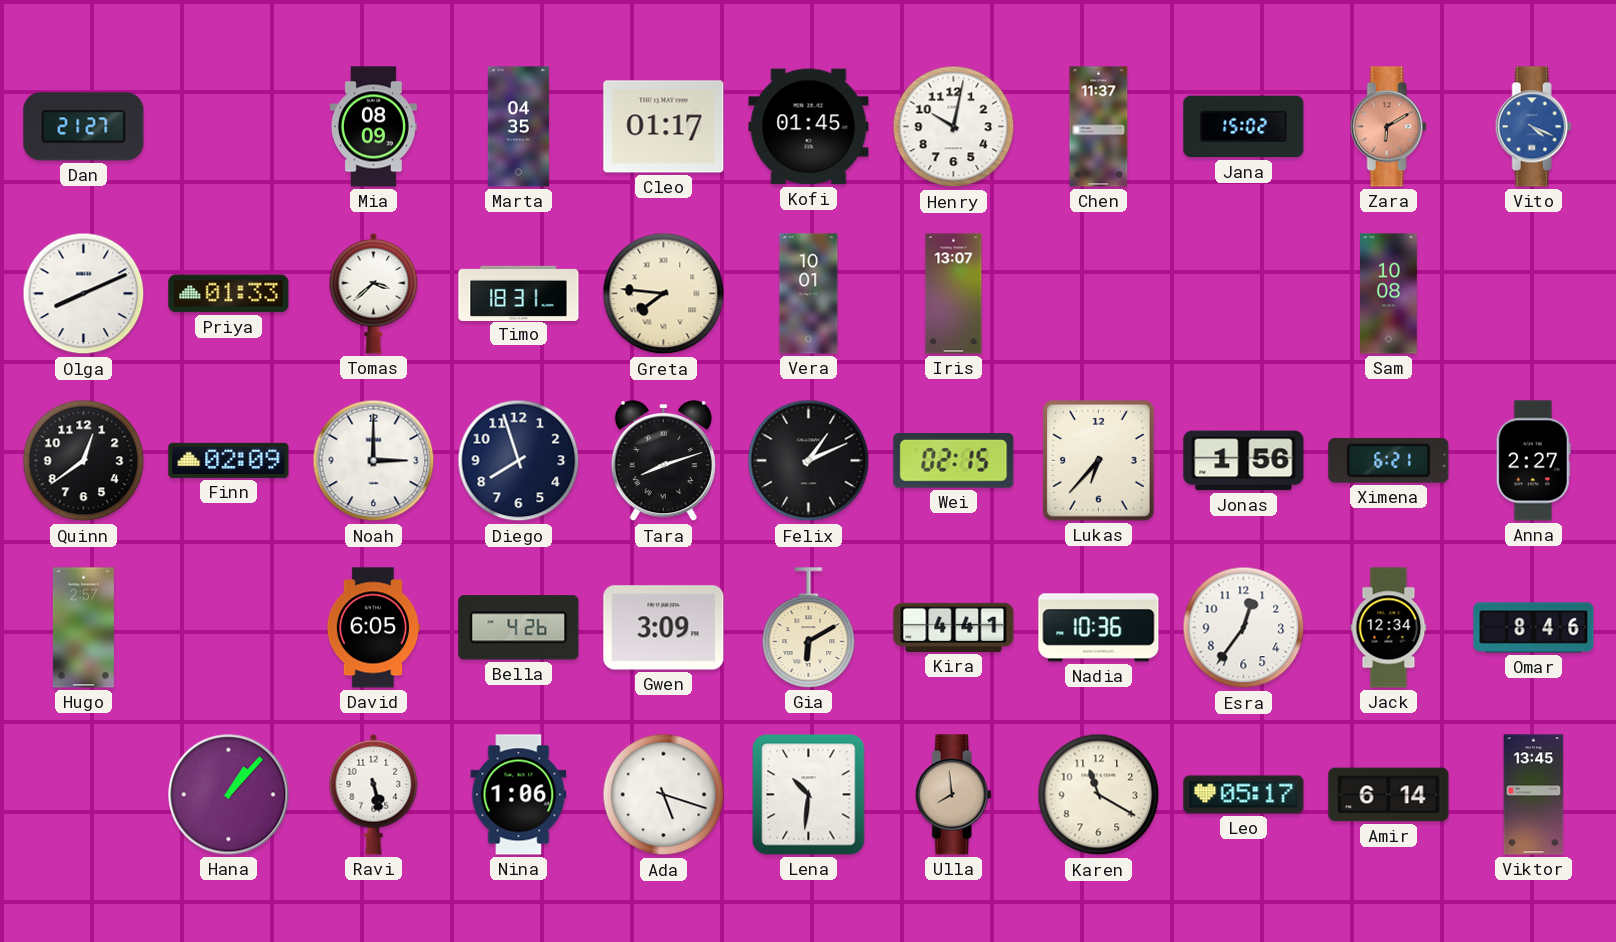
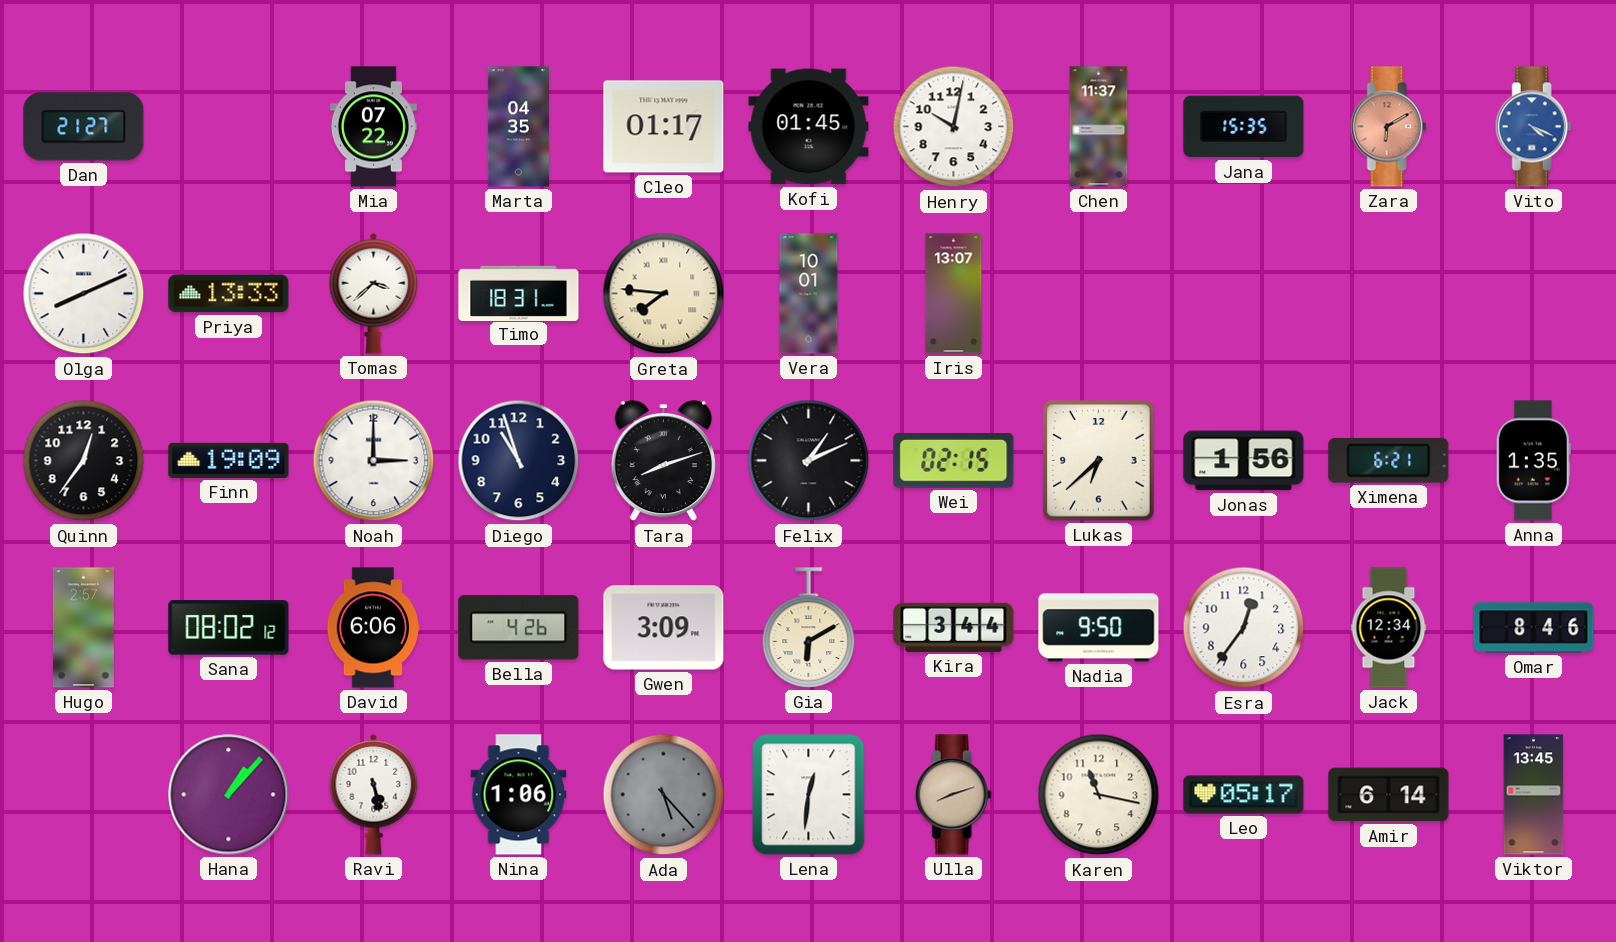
Mia: 08:09 -> 07:22
Jana: 15:02 -> 15:35
Priya: 01:33 -> 13:33
Sam: 10:08 -> none
Quinn: 12:39 -> 12:36
Finn: 02:09 -> 19:09
Diego: 7:57 -> 10:57
Lukas: 6:37 -> 6:38
Anna: 2:27 -> 1:35
Sana: none -> 08:02
David: 6:05 -> 6:06
Kira: 4:41 -> 3:44
Nadia: 10:36 -> 9:50
Ada: 5:18 -> 5:23
Ada dial: white -> grey
Lena: 10:31 -> 12:31
Ulla: 7:59 -> 8:12
Karen: 11:20 -> 11:17
